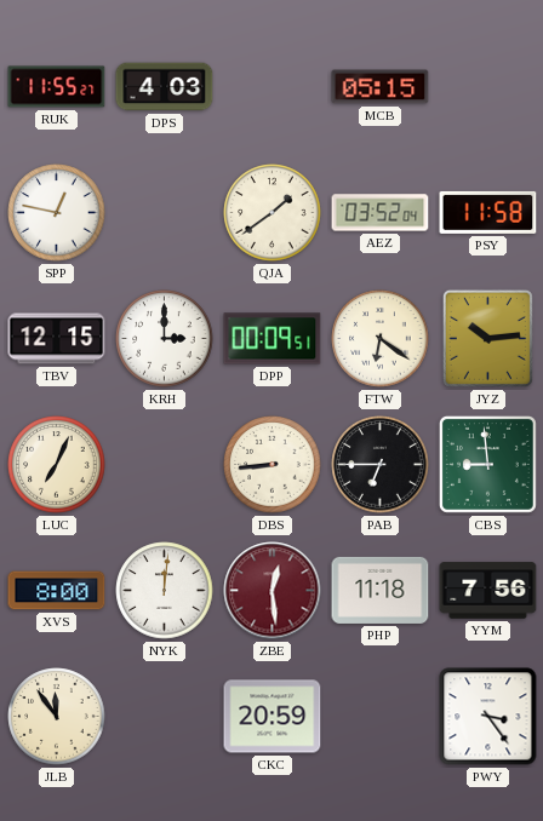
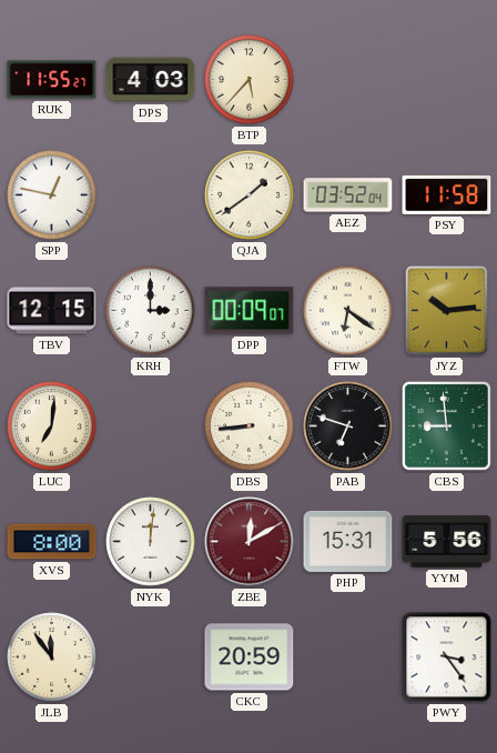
BTP: none -> 5:37
MCB: 05:15 -> none
DPP: 00:09:51 -> 00:09:07
LUC: 7:04 -> 7:01
PAB: 6:45 -> 6:48
ZBE: 12:29 -> 12:10
PHP: 11:18 -> 15:31
YYM: 7:56 -> 5:56
